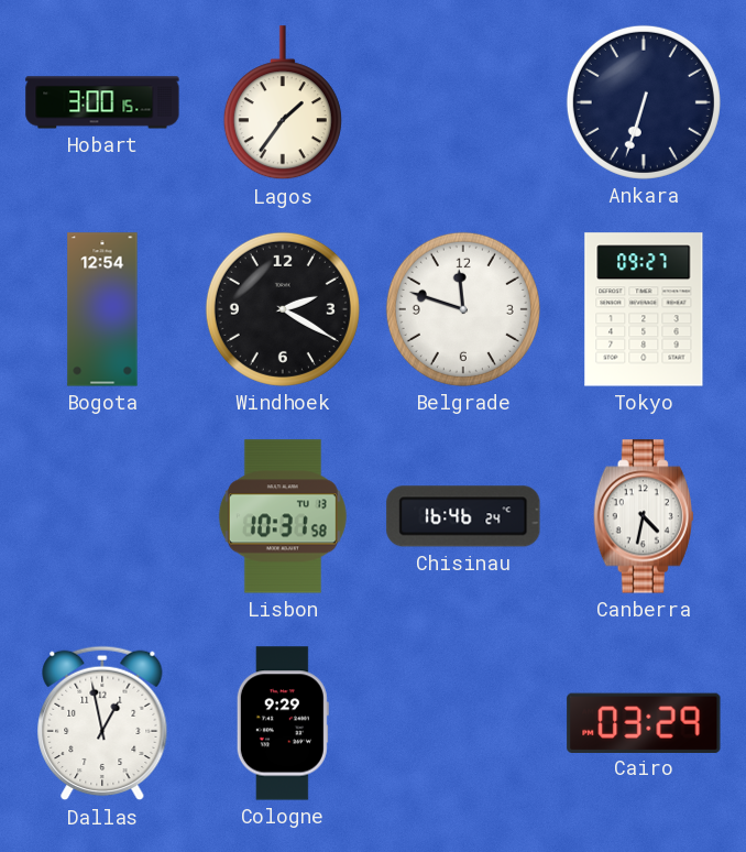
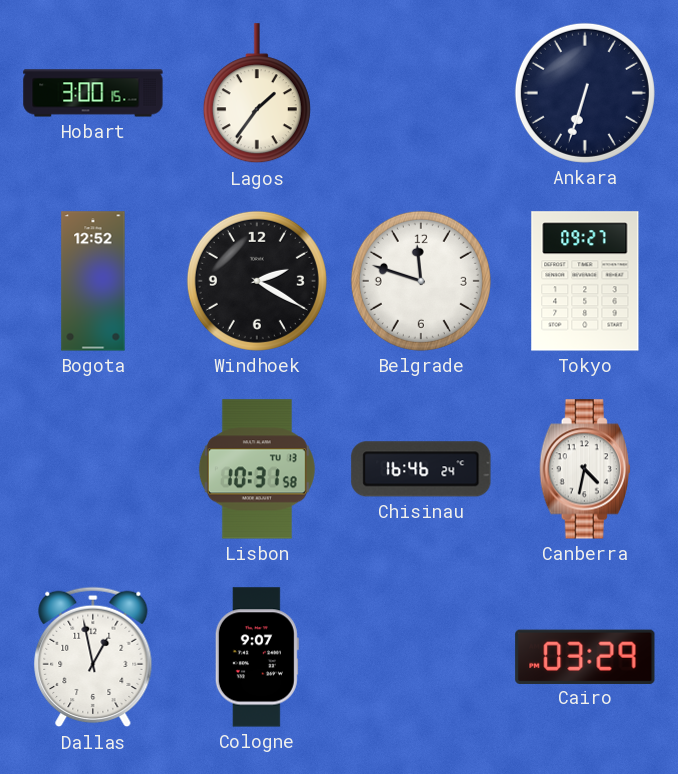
Bogota: 12:54 -> 12:52
Cologne: 9:29 -> 9:07
